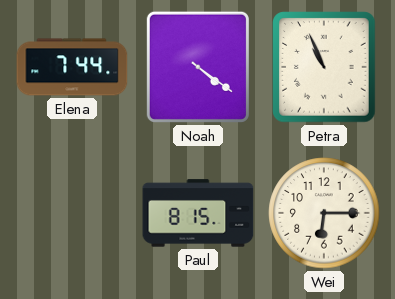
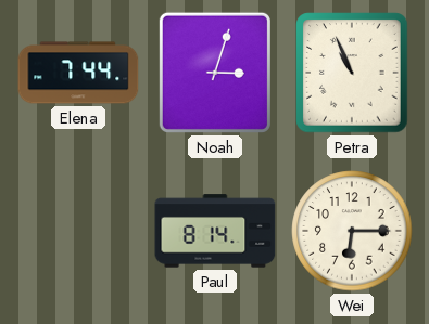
Noah: 4:21 -> 3:03
Paul: 8:15 -> 8:14
